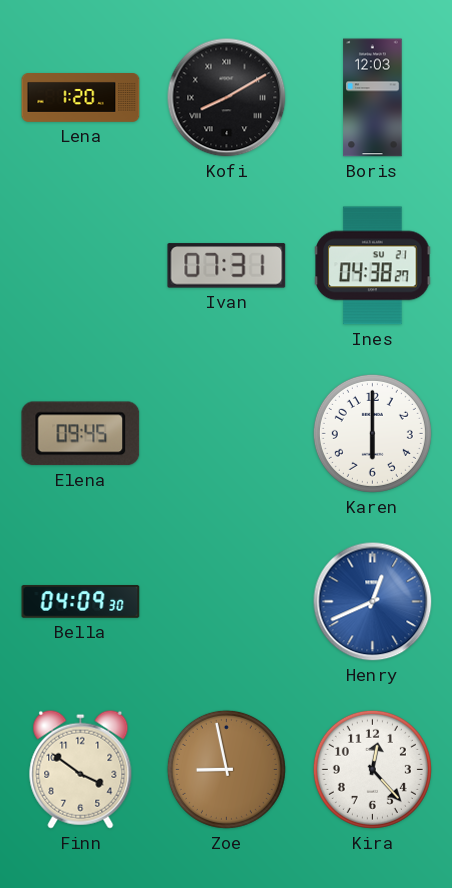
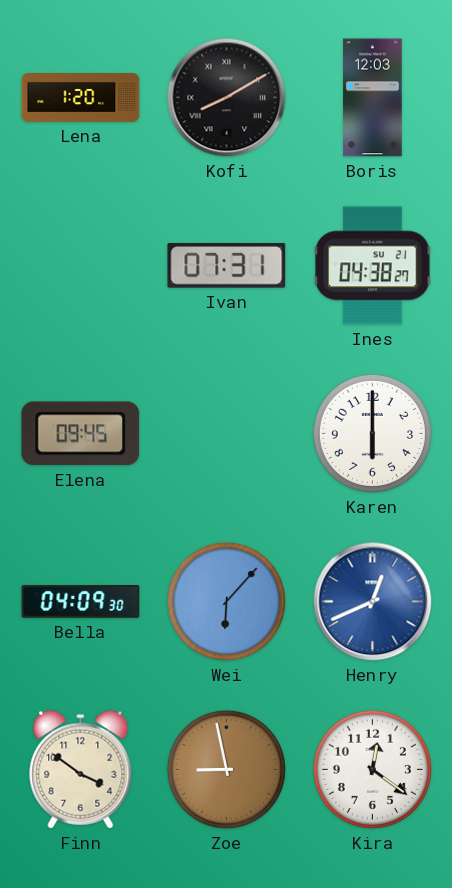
Wei: none -> 6:07
Kira: 12:23 -> 12:21
